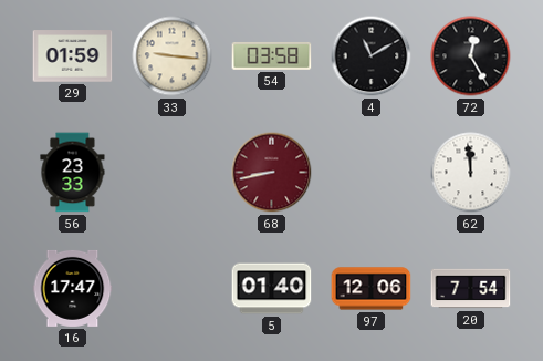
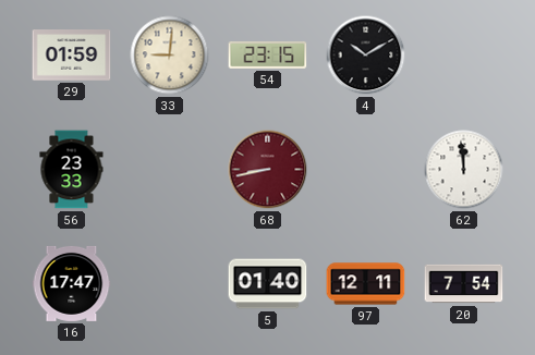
33: 9:16 -> 9:01
54: 03:58 -> 23:15
4: 11:10 -> 10:10
72: 12:25 -> none
97: 12:06 -> 12:11
